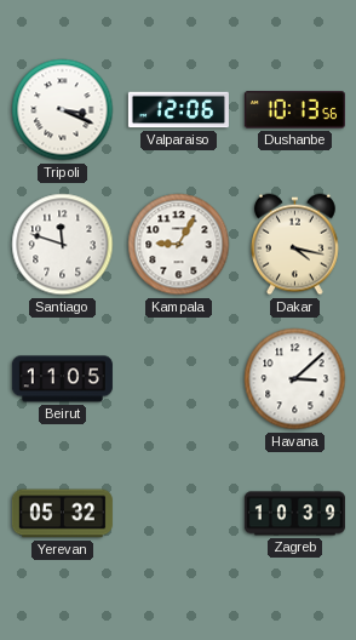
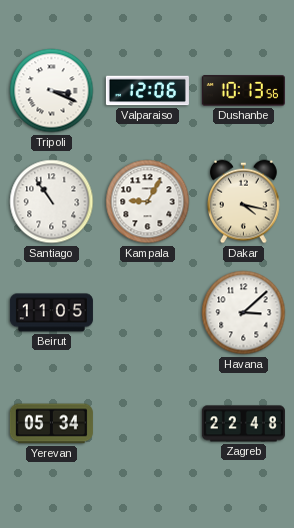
Santiago: 11:48 -> 10:54
Yerevan: 05:32 -> 05:34
Zagreb: 10:39 -> 22:48
